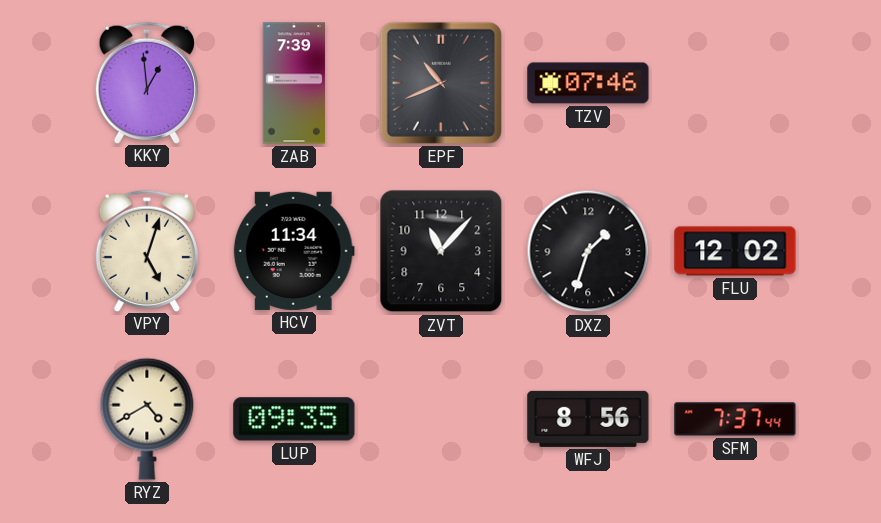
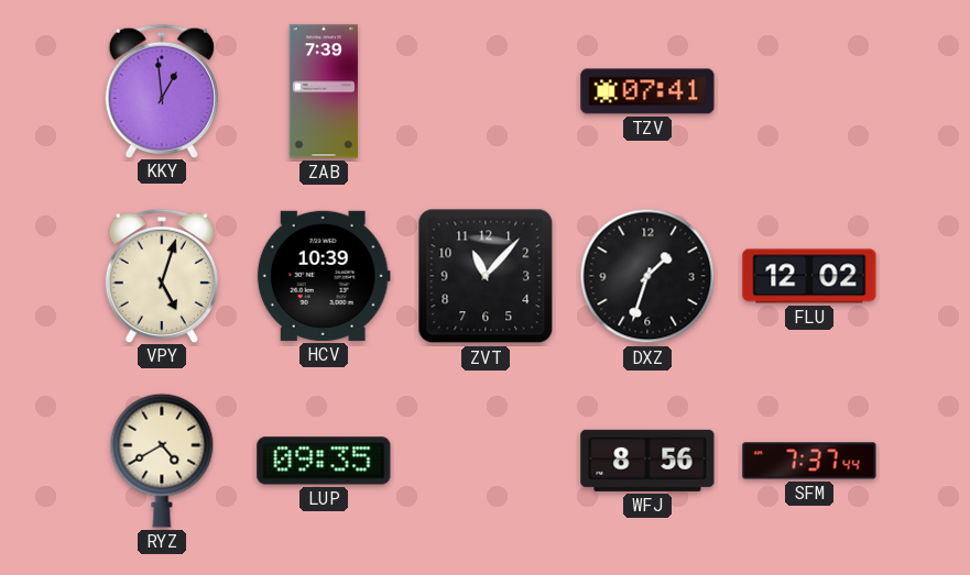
EPF: 10:41 -> none
TZV: 07:46 -> 07:41
HCV: 11:34 -> 10:39
